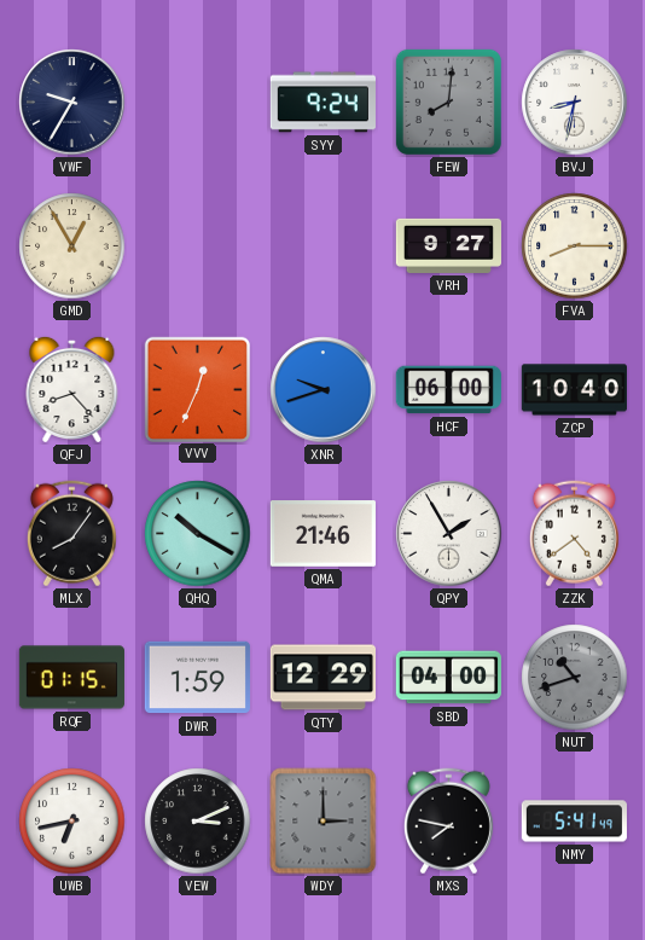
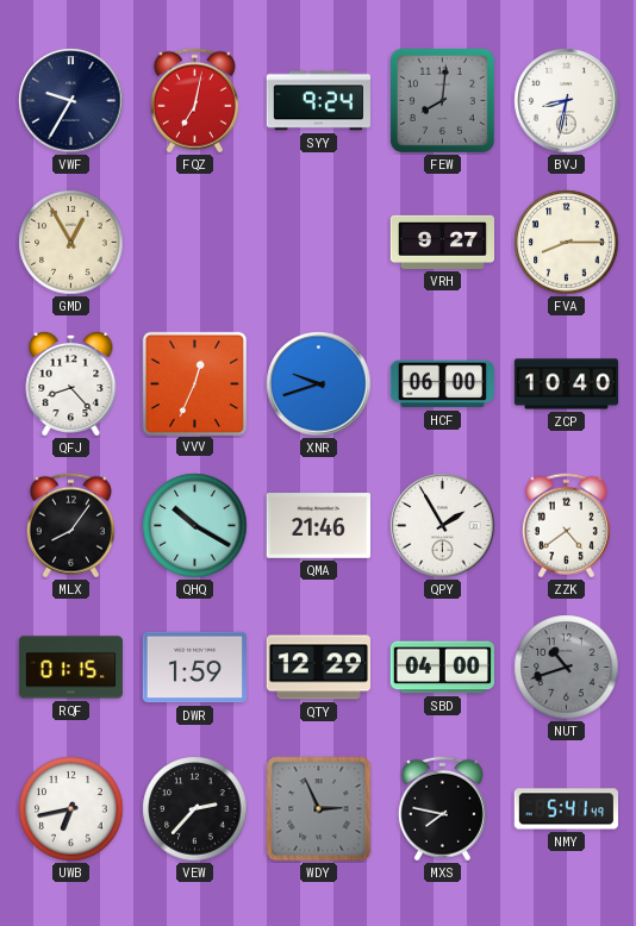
FQZ: none -> 7:02
VEW: 3:11 -> 2:37
WDY: 3:00 -> 2:56
